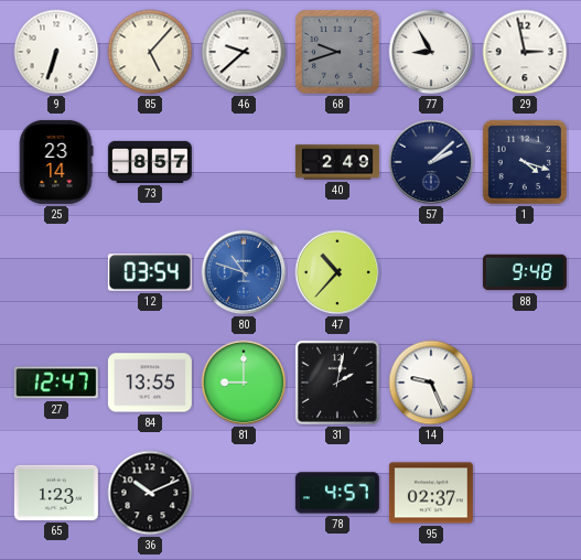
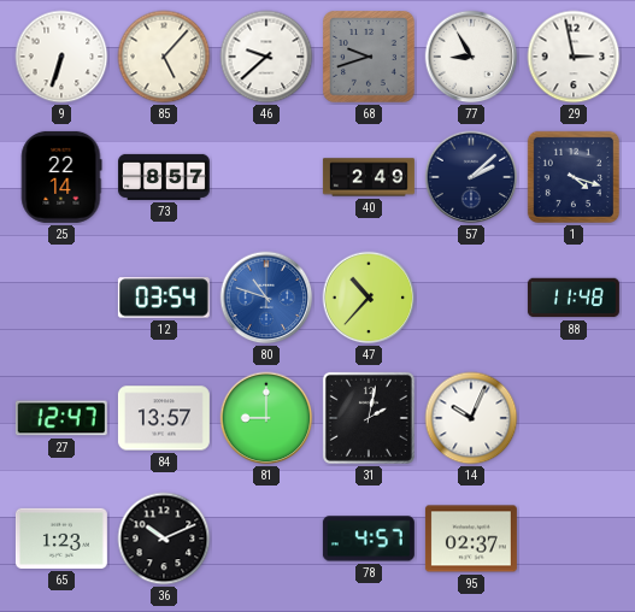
25: 23:14 -> 22:14
88: 9:48 -> 11:48
84: 13:55 -> 13:57
14: 9:26 -> 10:04
